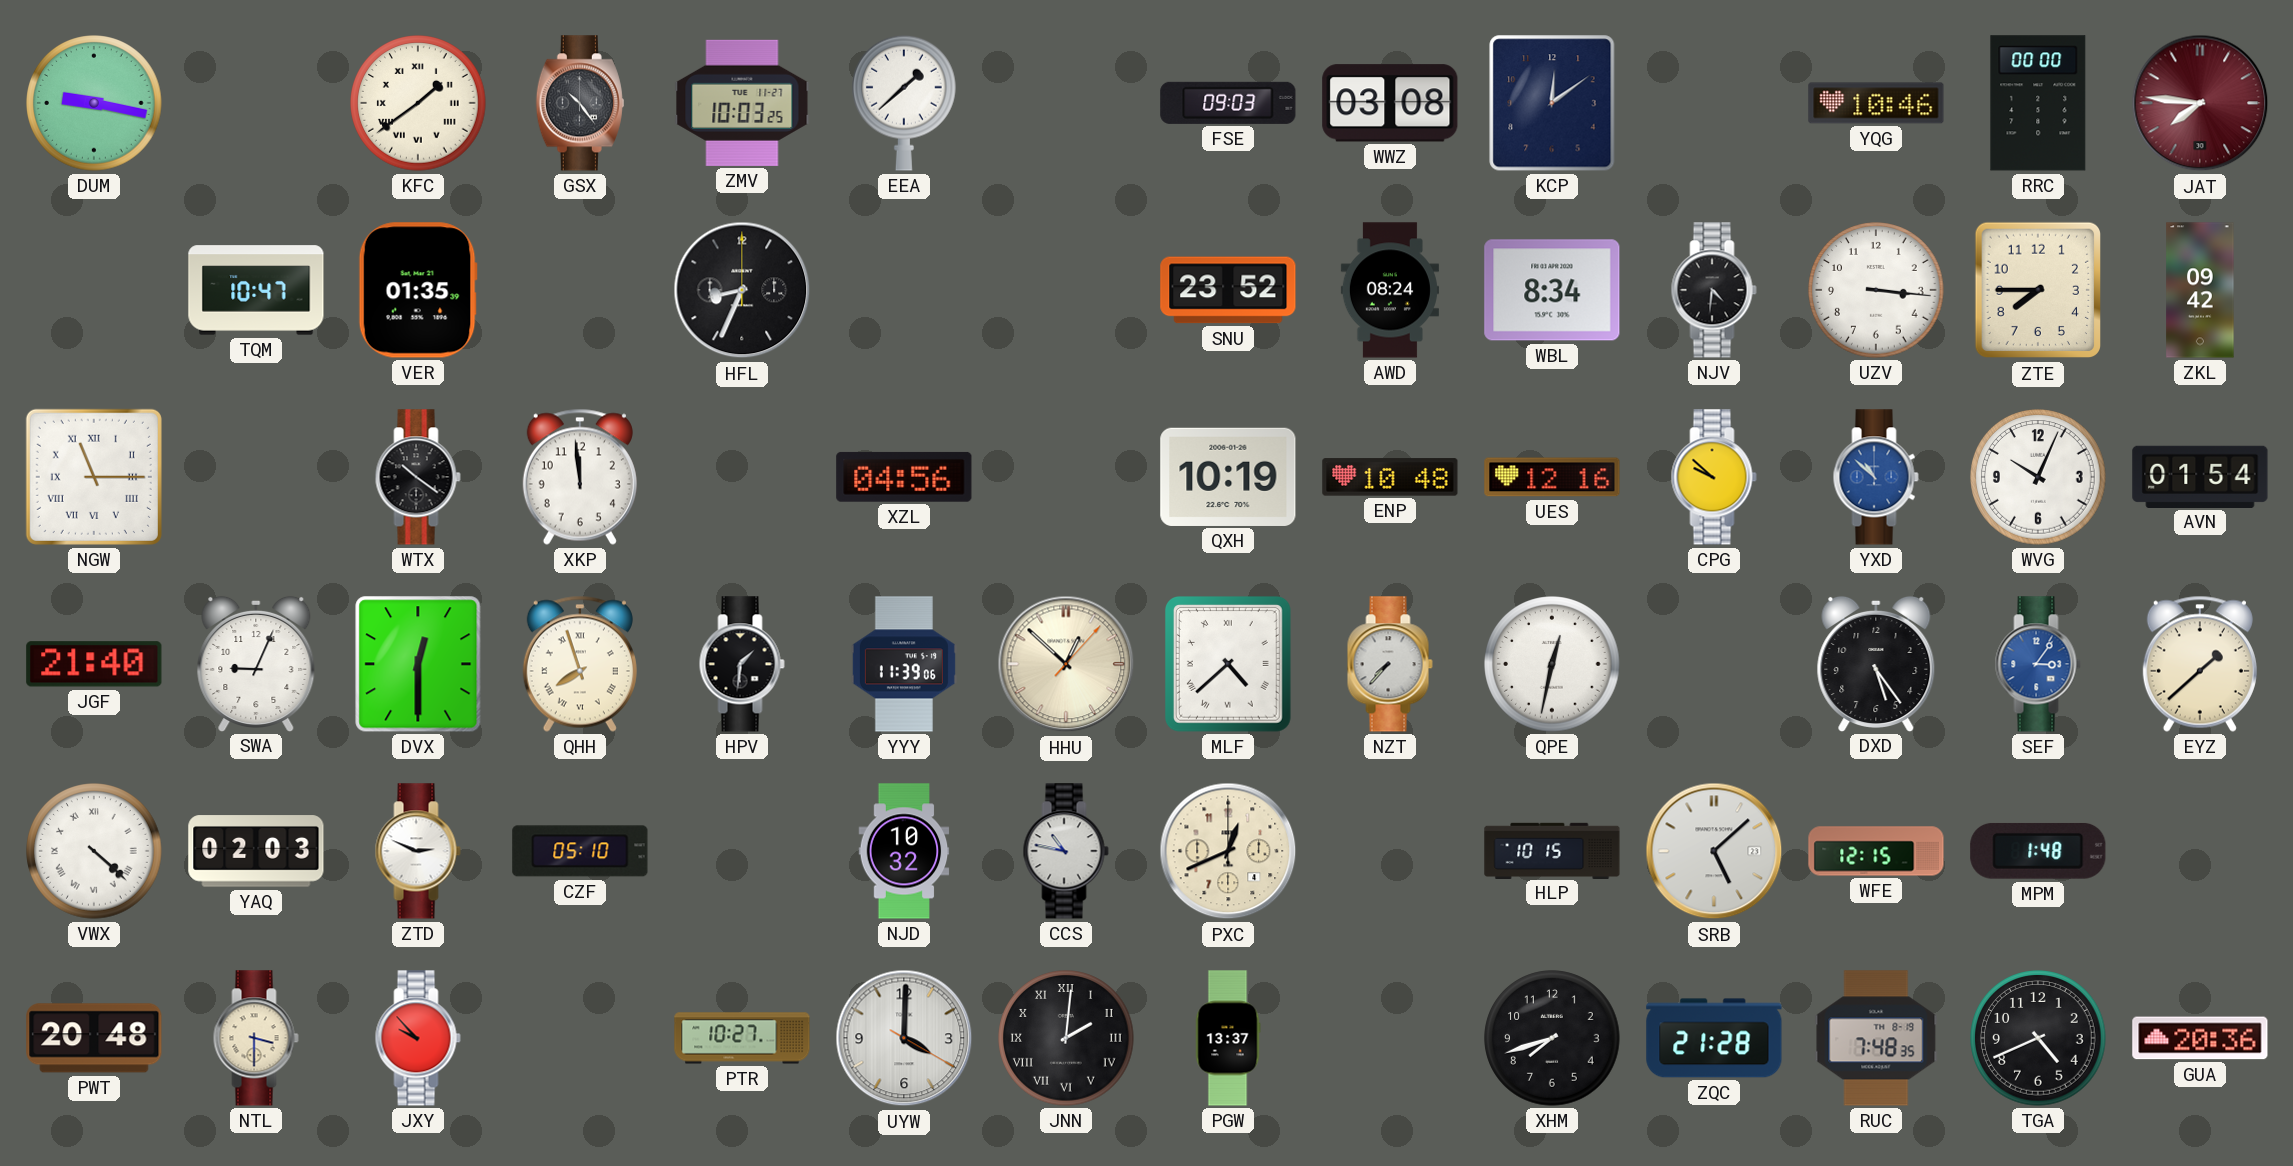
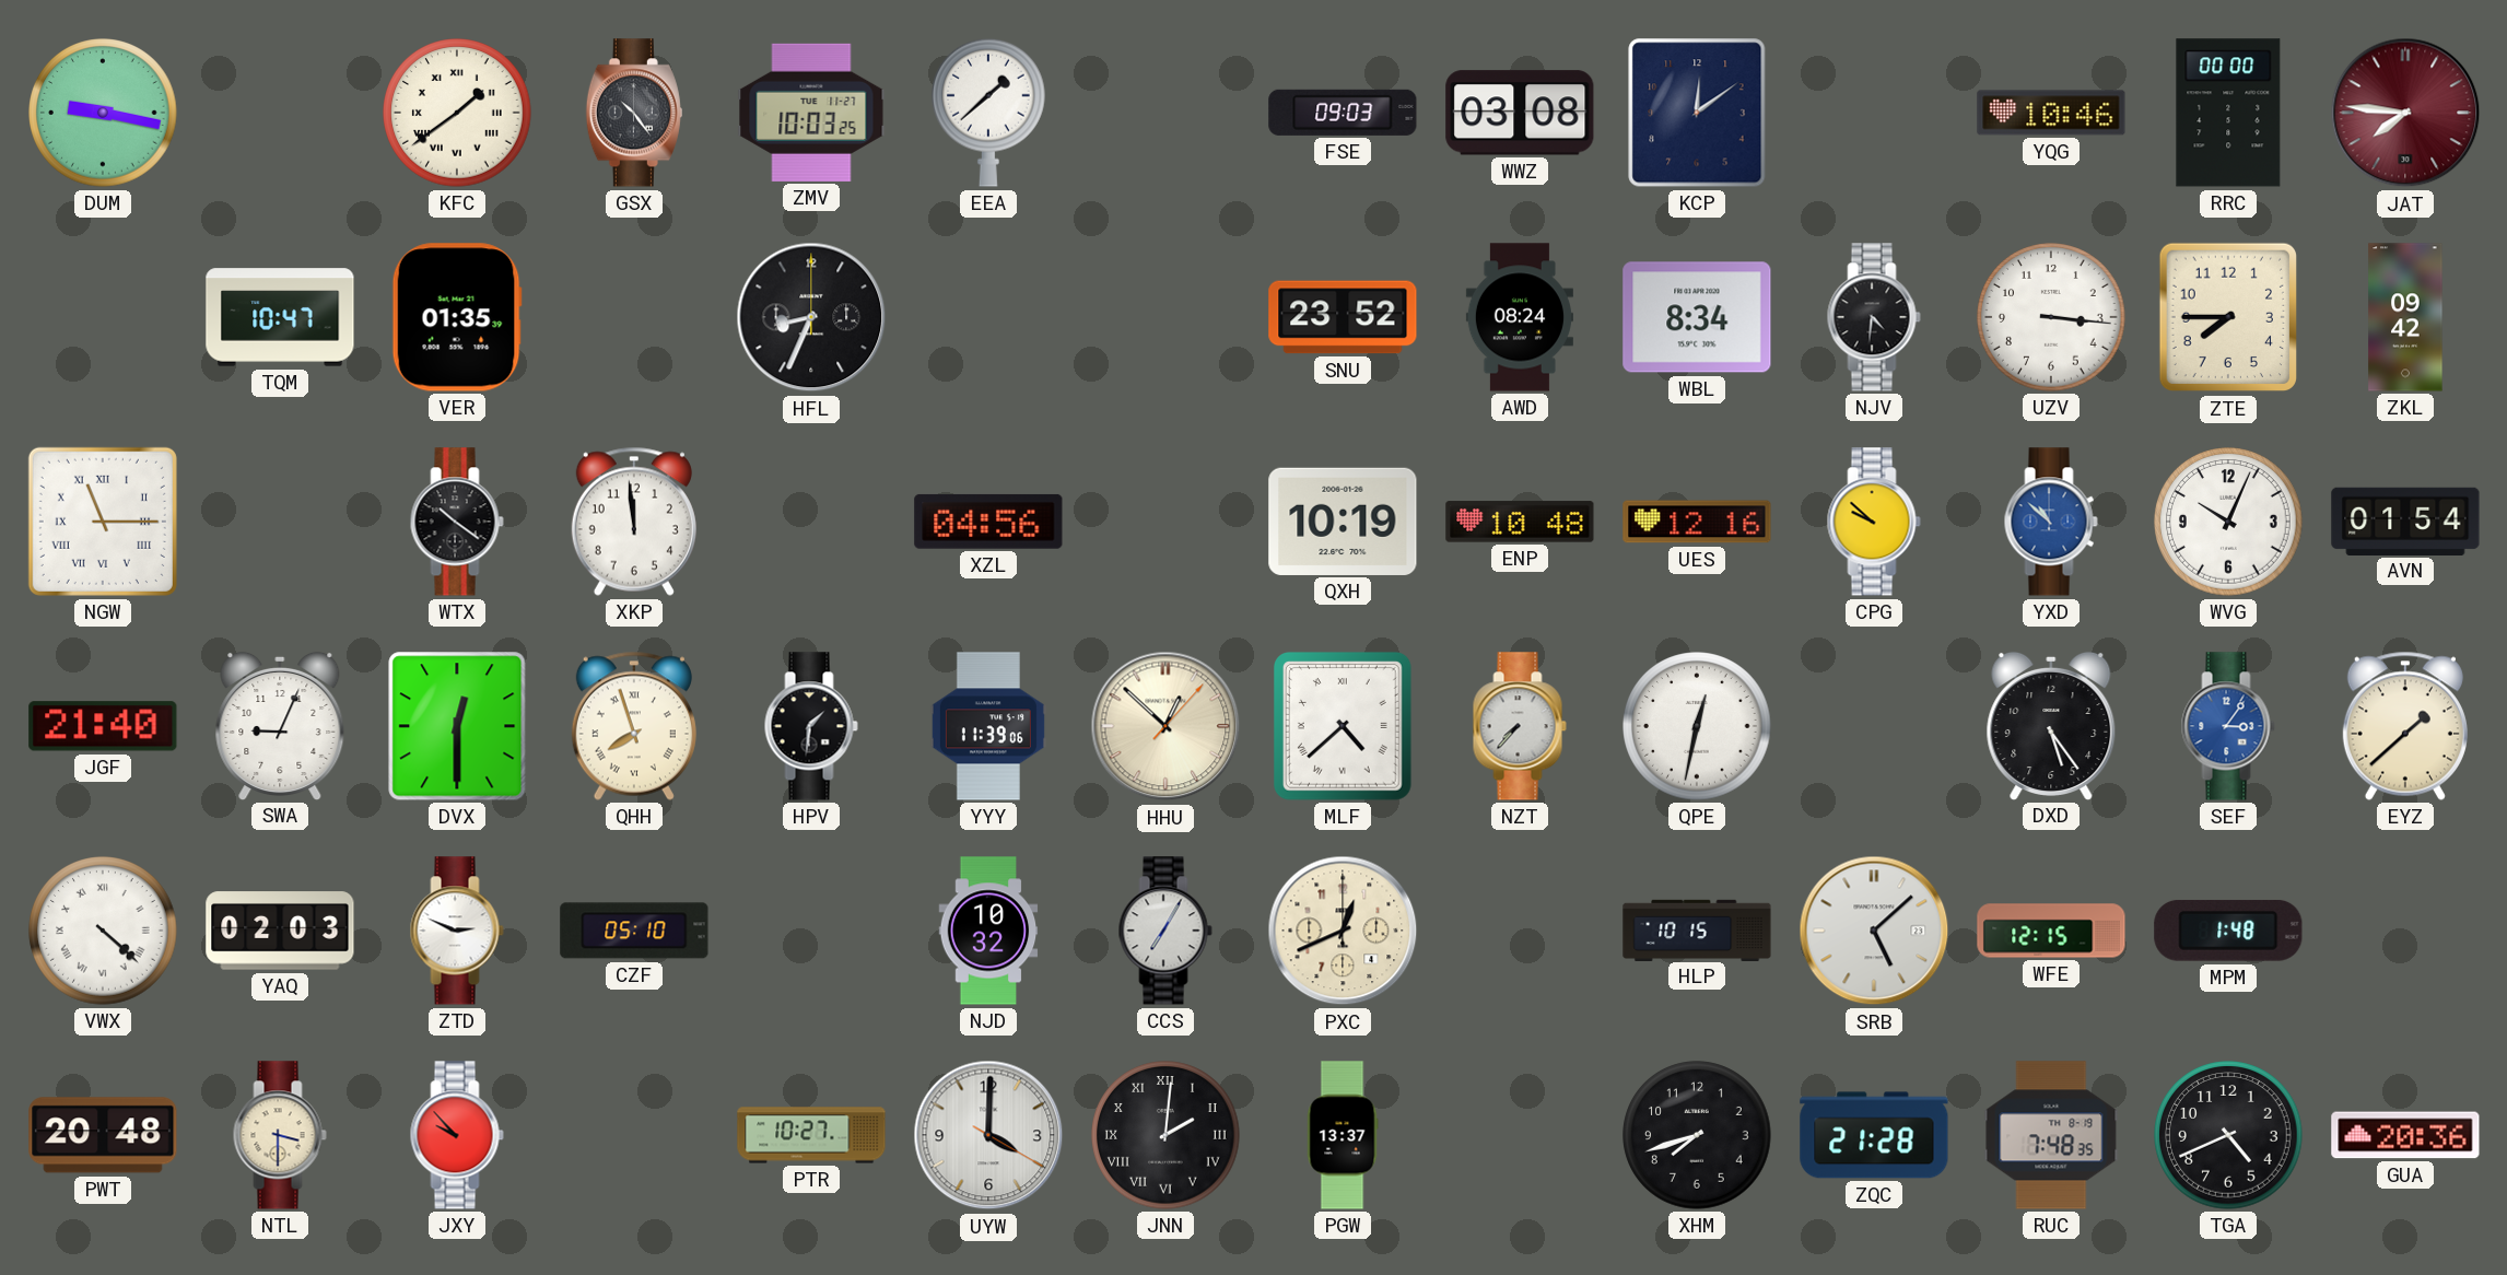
CCS: 10:47 -> 7:05
